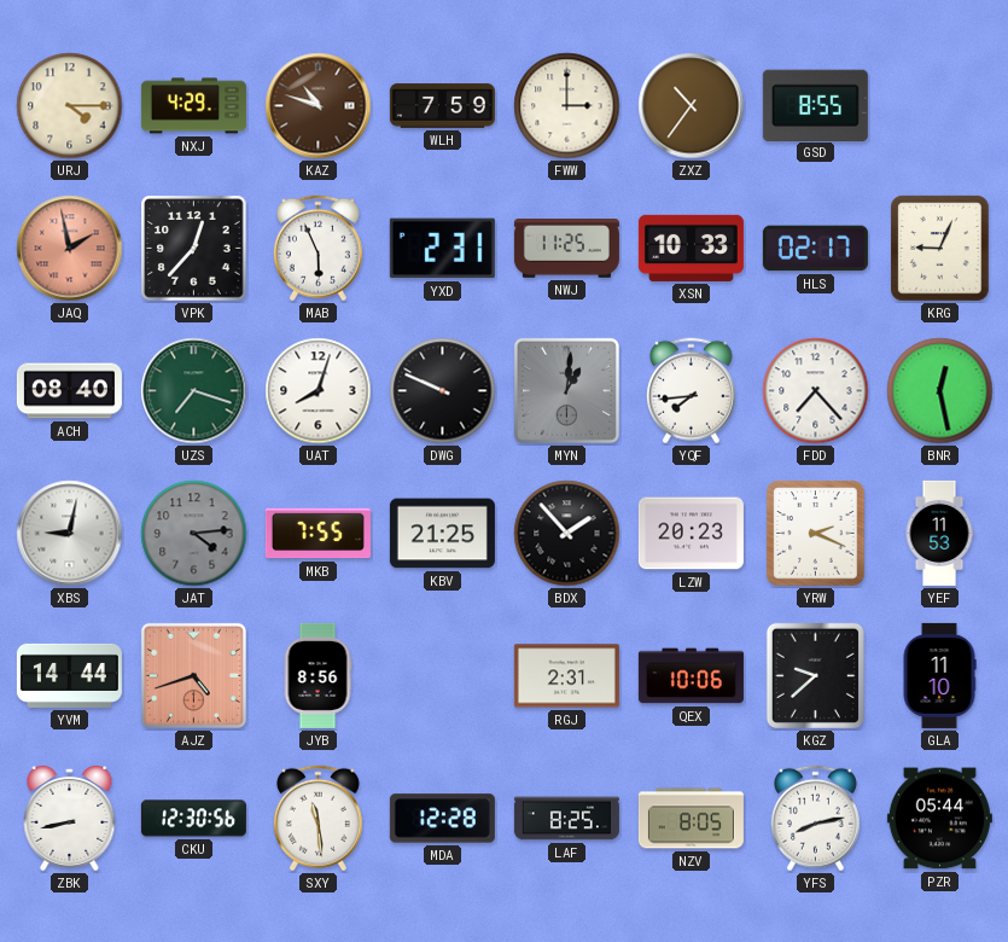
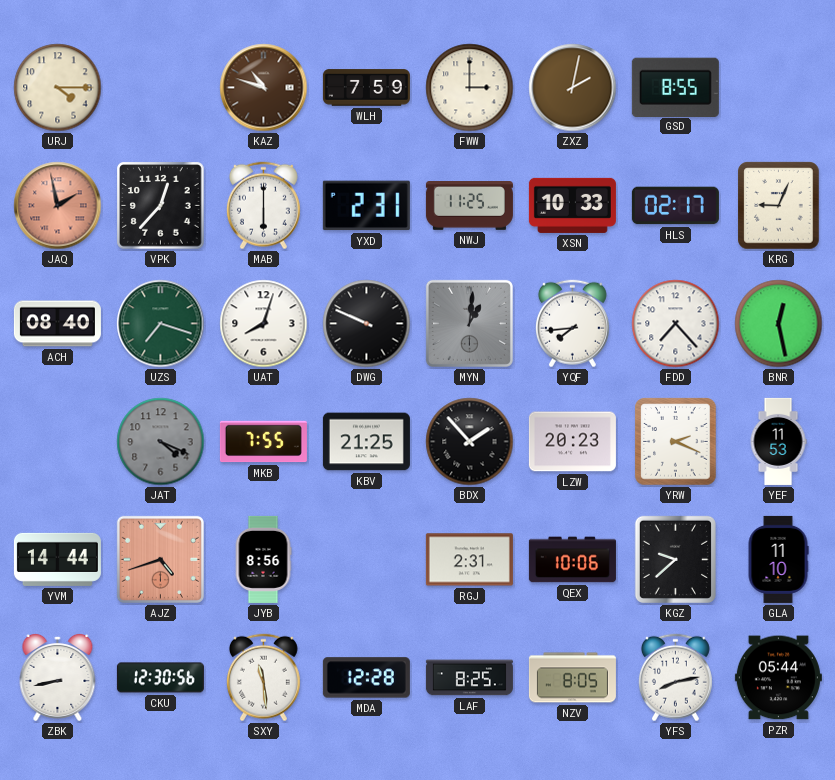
NXJ: 4:29 -> none
ZXZ: 10:36 -> 2:02
MAB: 5:56 -> 6:00
XBS: 9:02 -> none
JAT: 4:14 -> 4:19
